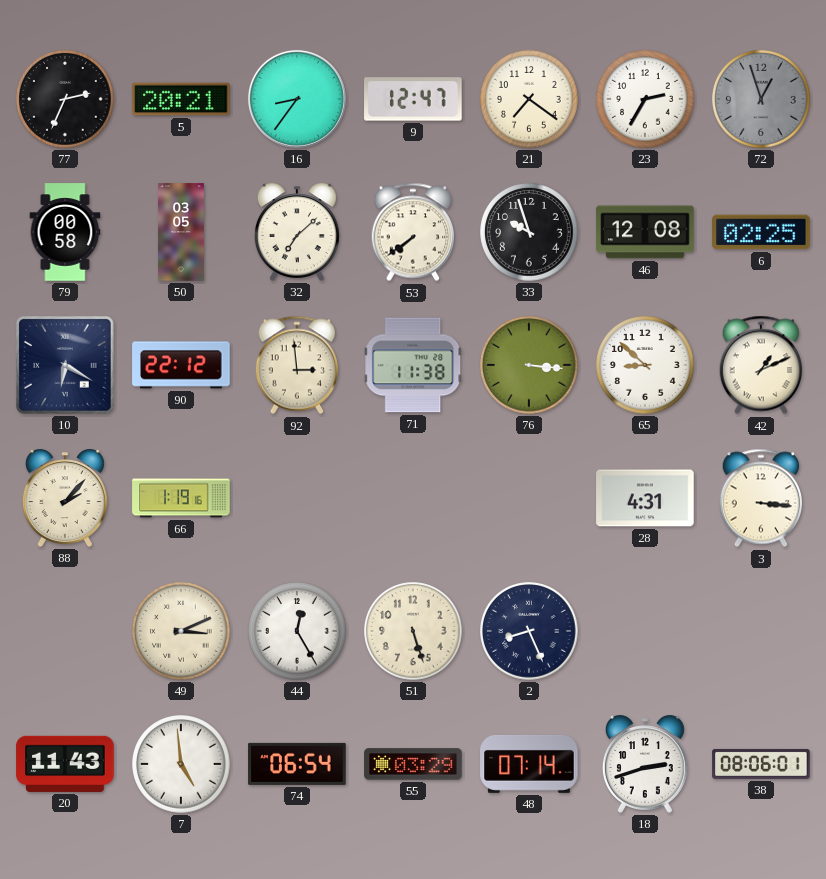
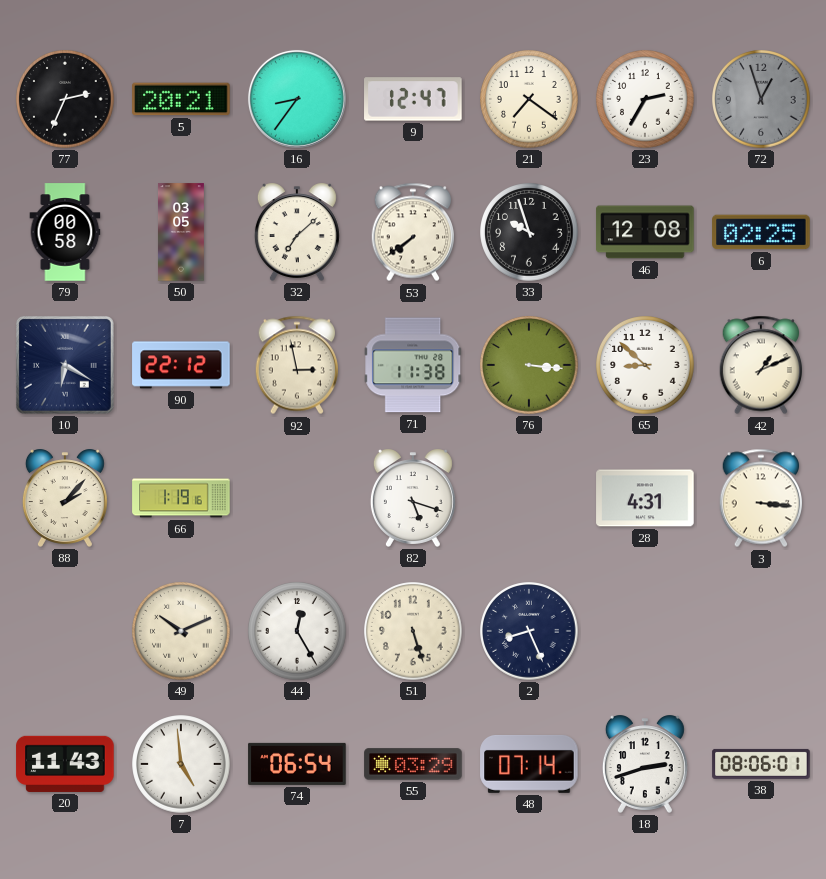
92: 2:59 -> 2:58
82: none -> 5:18
49: 3:11 -> 10:11
